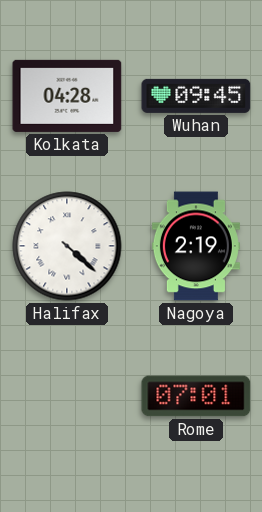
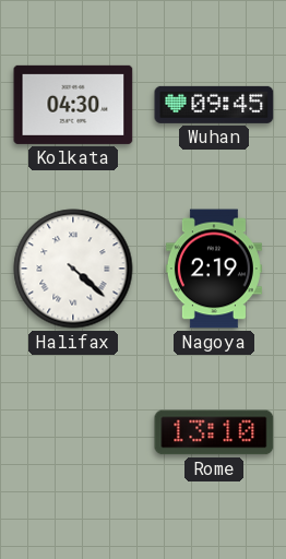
Kolkata: 04:28 -> 04:30
Rome: 07:01 -> 13:10
